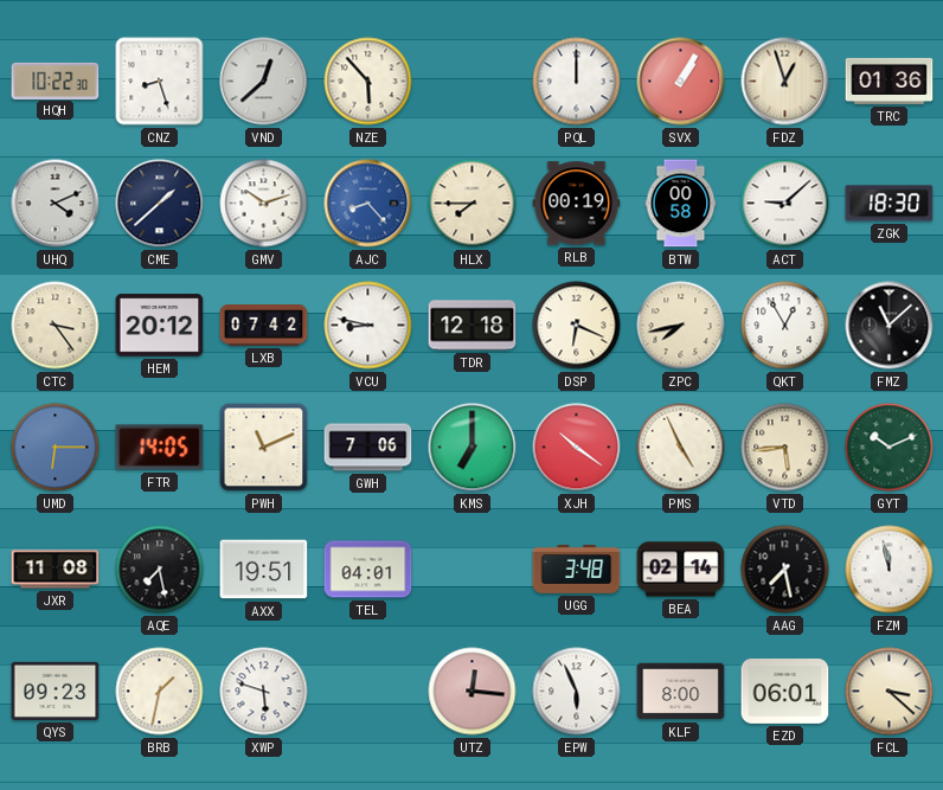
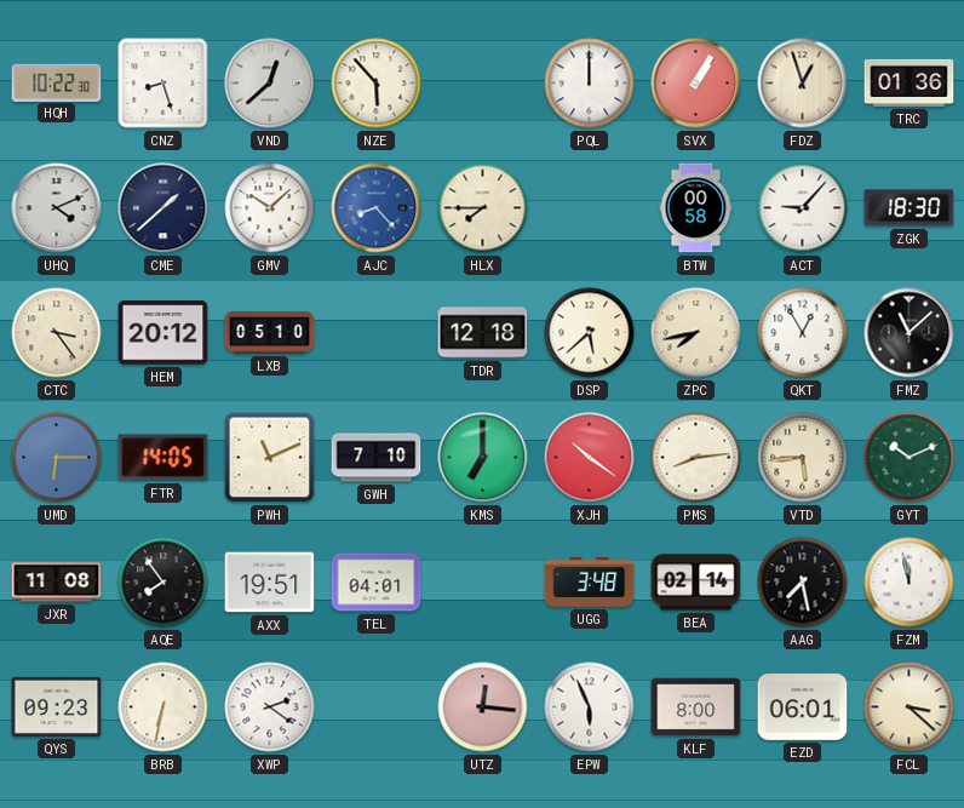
GMV: 10:12 -> 10:08
RLB: 00:19 -> none
ACT: 9:08 -> 9:07
LXB: 07:42 -> 05:10
VCU: 8:47 -> none
DSP: 6:19 -> 5:38
GWH: 7:06 -> 7:10
PMS: 4:56 -> 8:14
AQE: 7:28 -> 7:54
BRB: 1:32 -> 6:32
XWP: 5:48 -> 2:21
